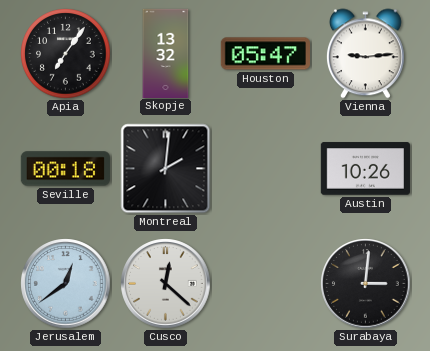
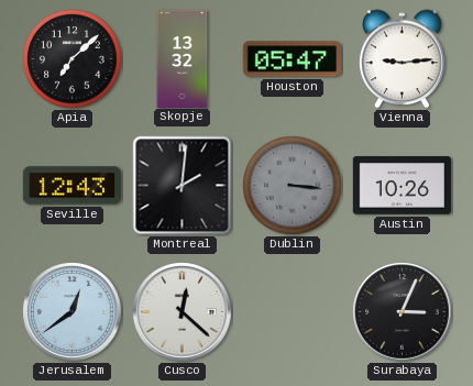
Apia: 7:06 -> 7:08
Seville: 00:18 -> 12:43
Dublin: none -> 3:16
Surabaya: 3:01 -> 3:04
